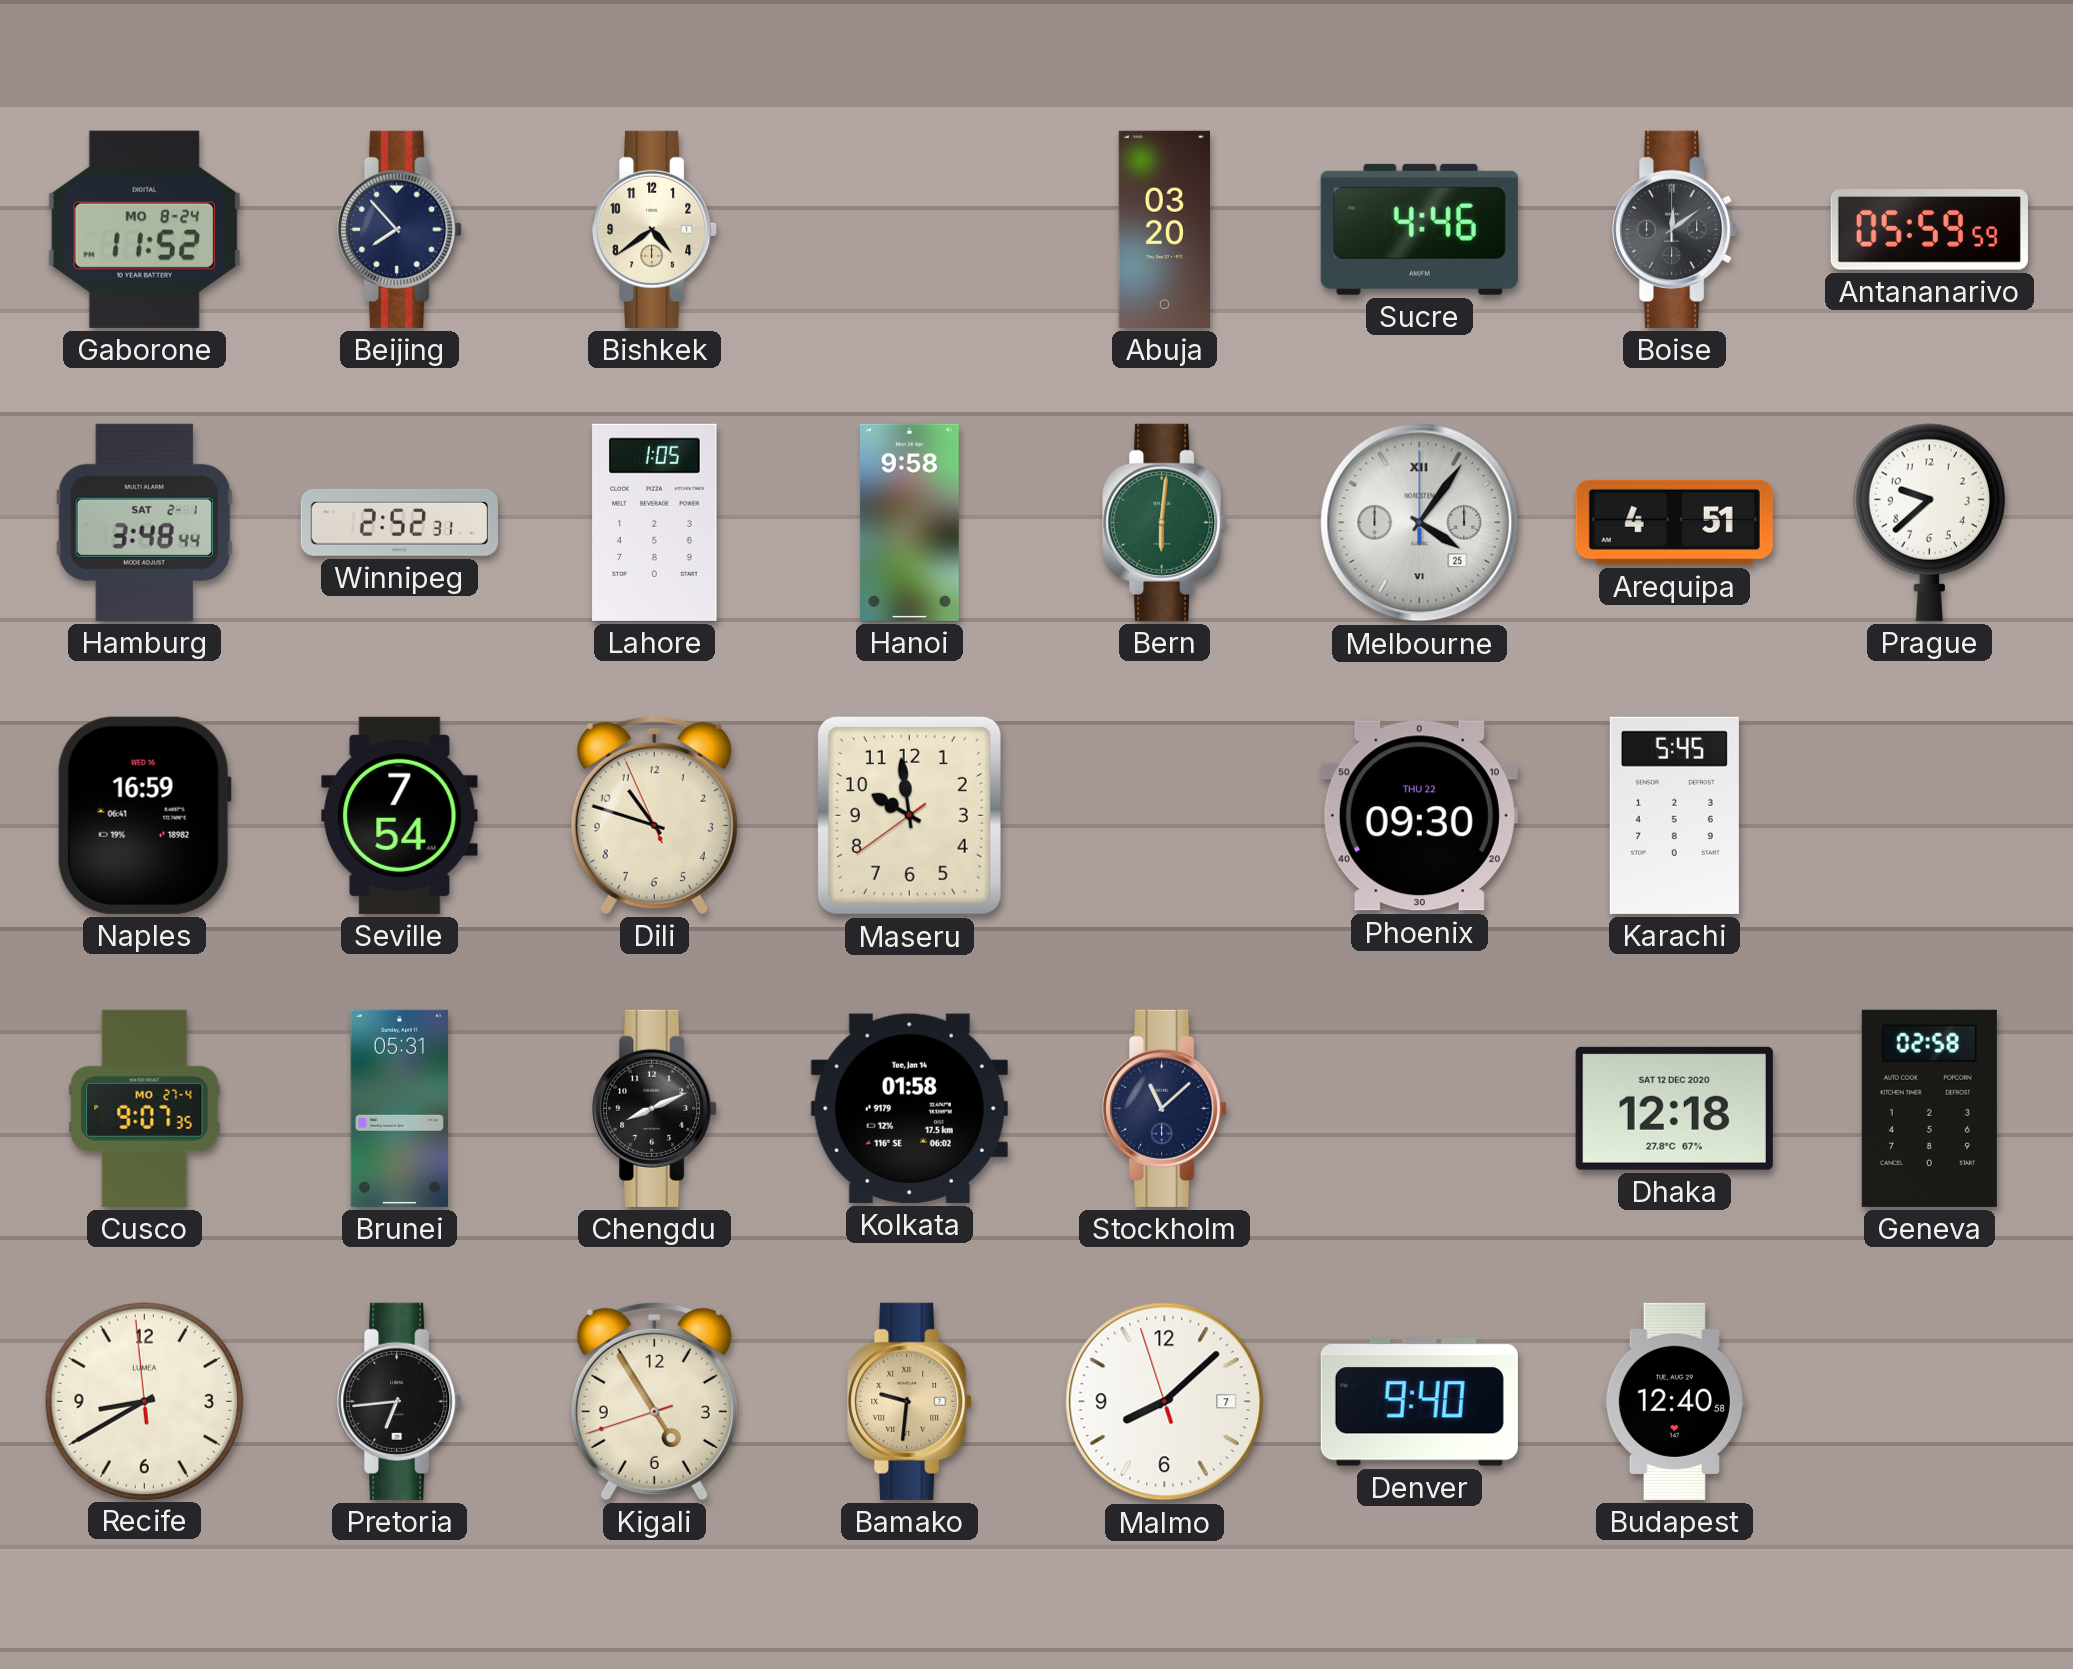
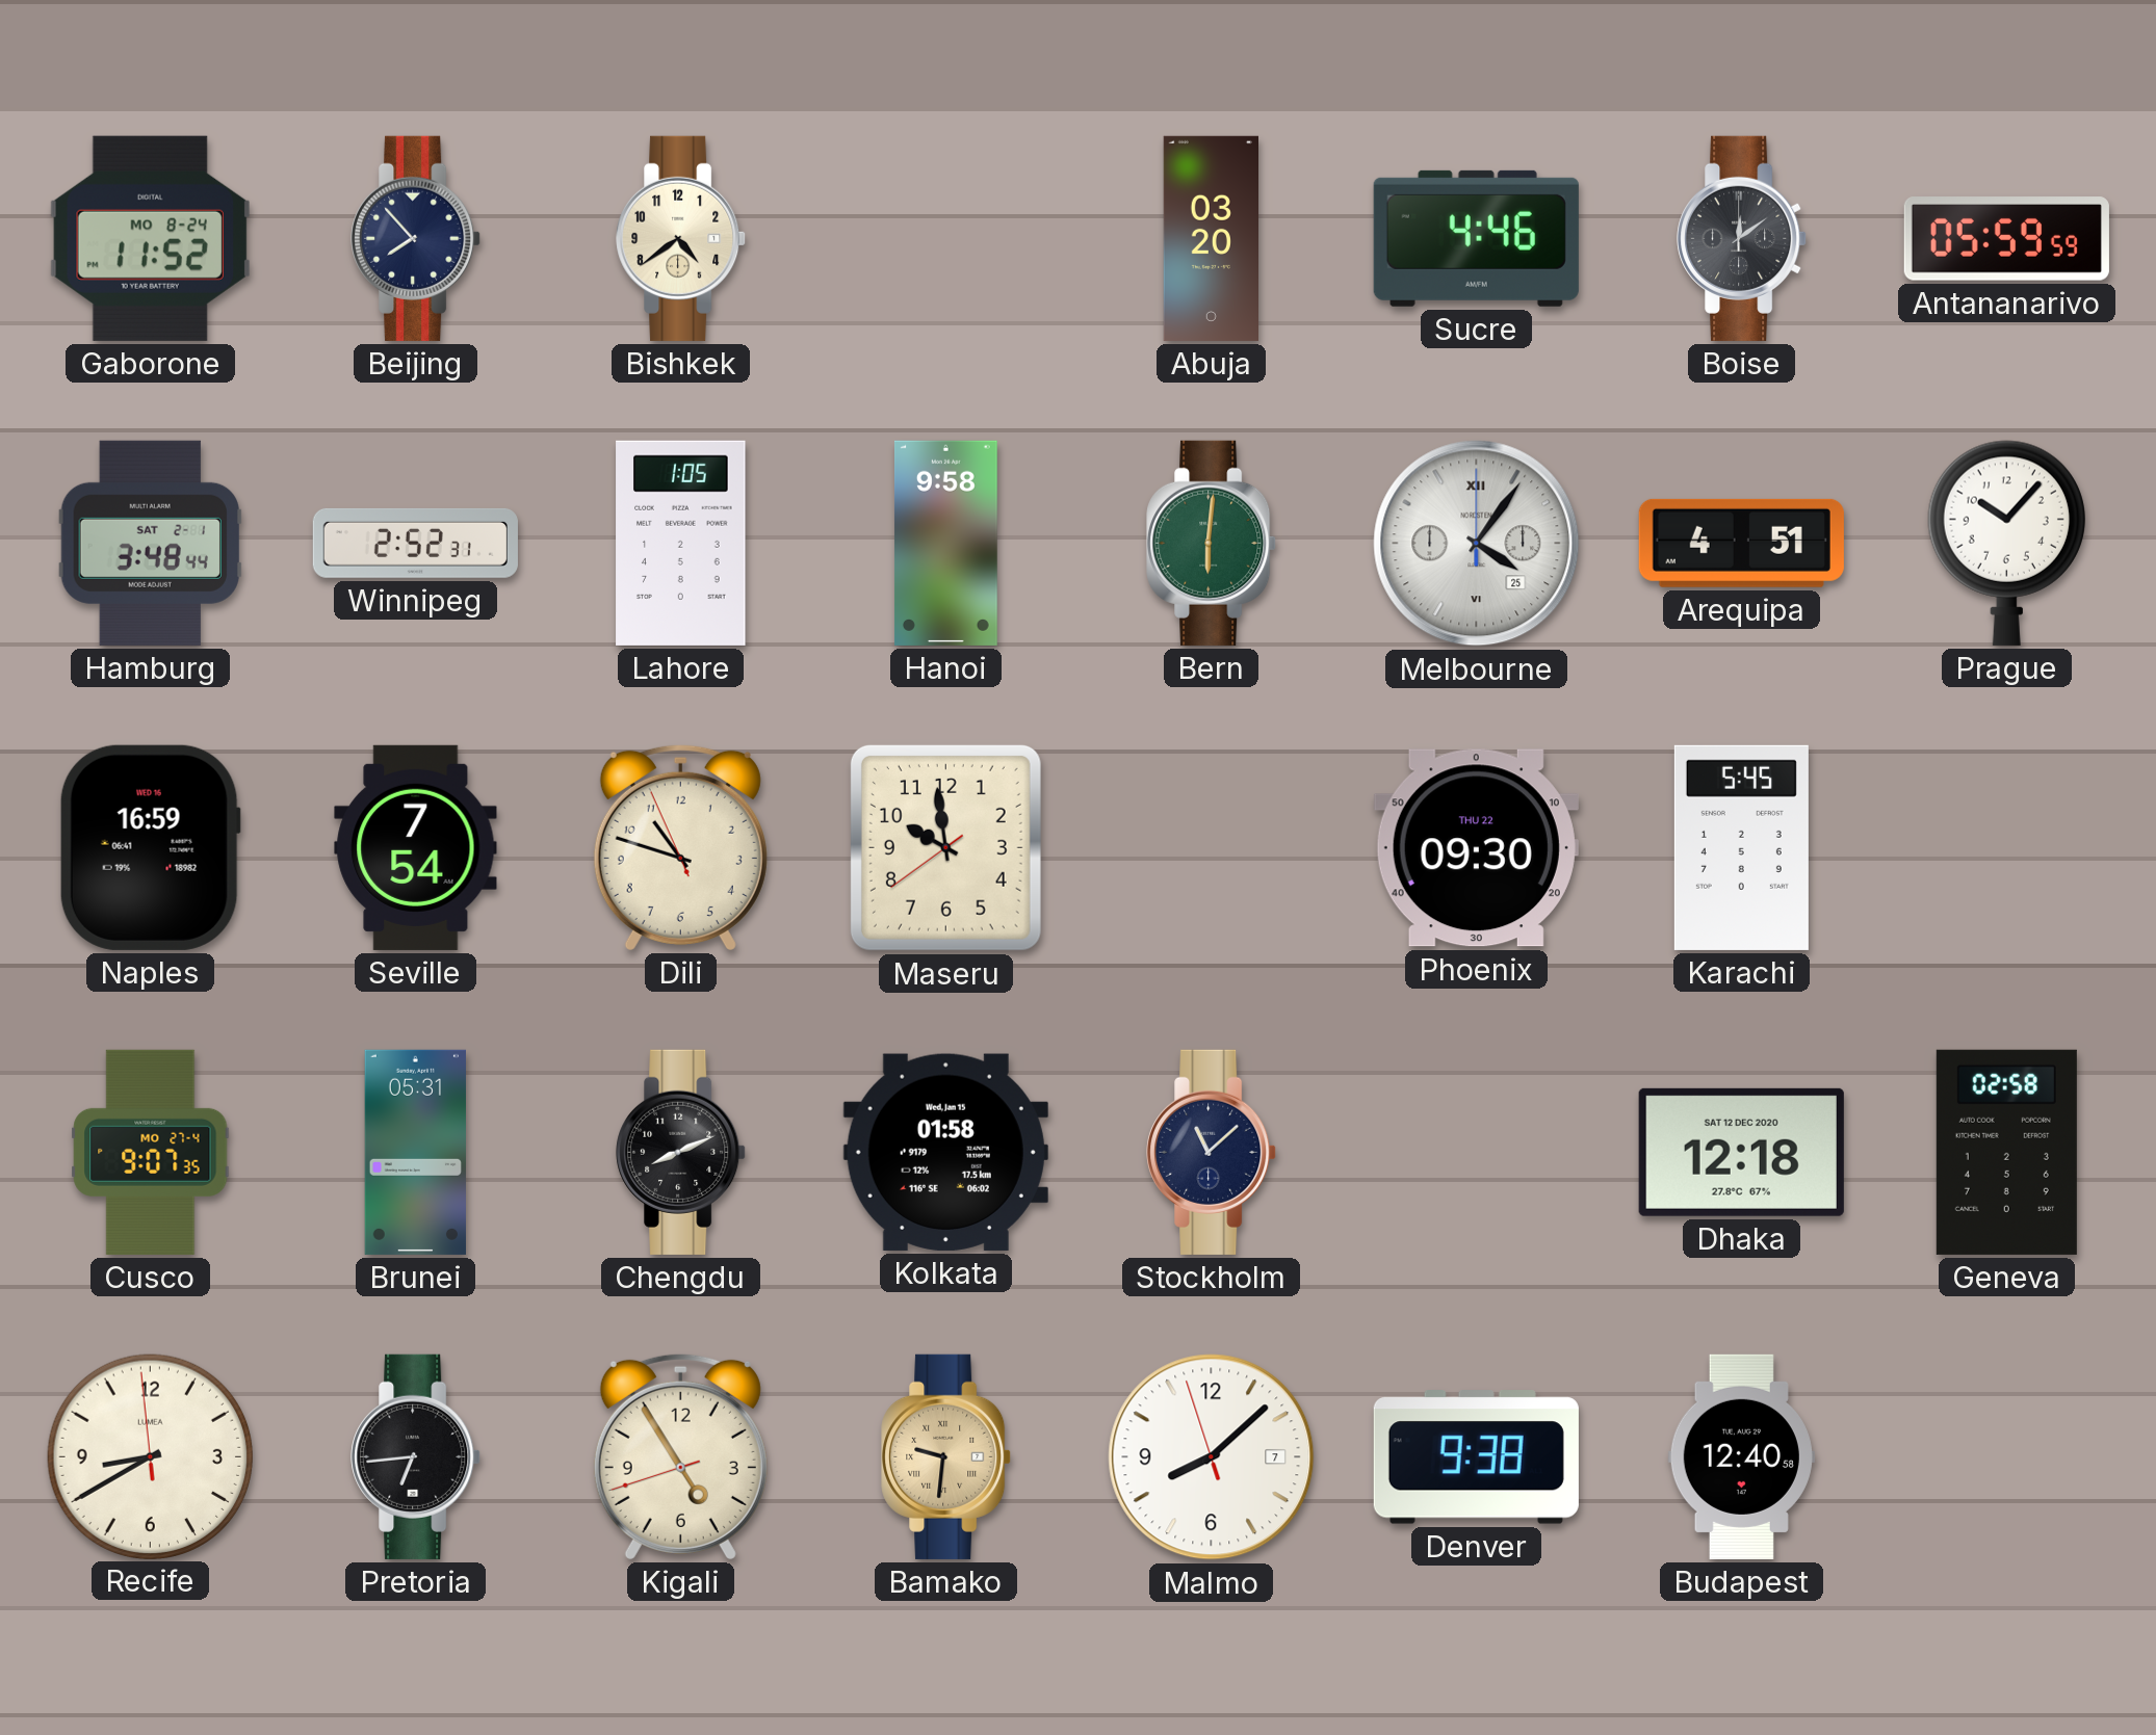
Prague: 9:38 -> 10:07
Kolkata date: Tue, Jan 14 -> Wed, Jan 15
Denver: 9:40 -> 9:38
